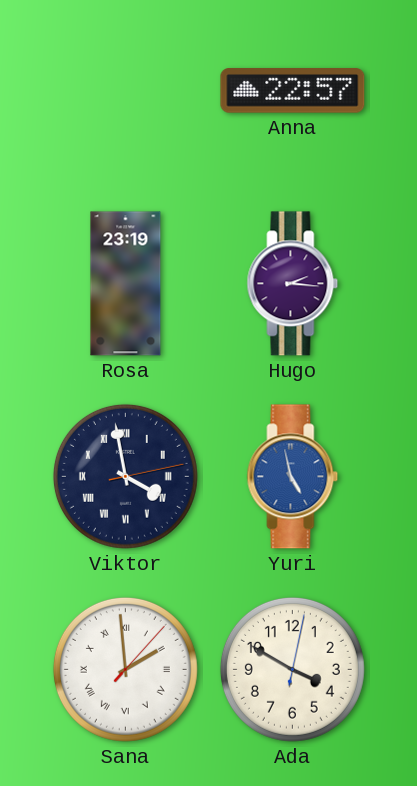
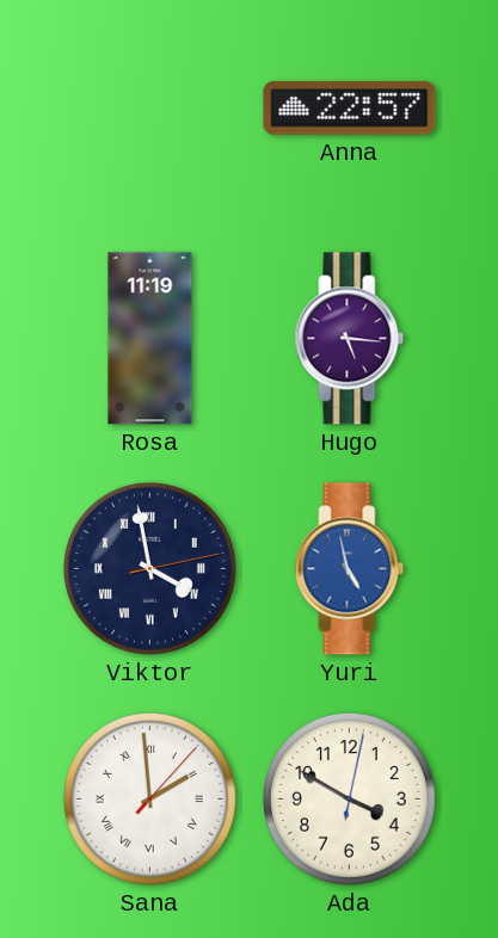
Rosa: 23:19 -> 11:19
Hugo: 2:16 -> 5:16
